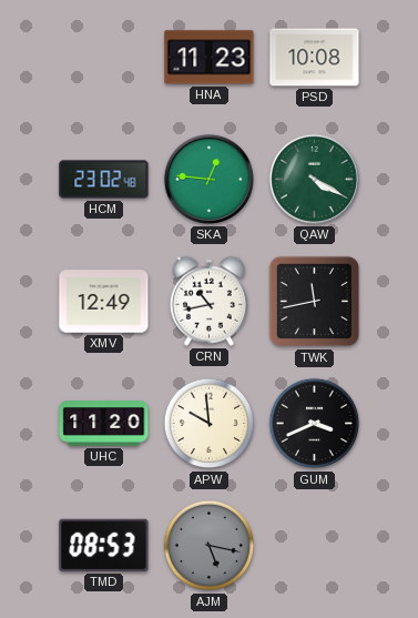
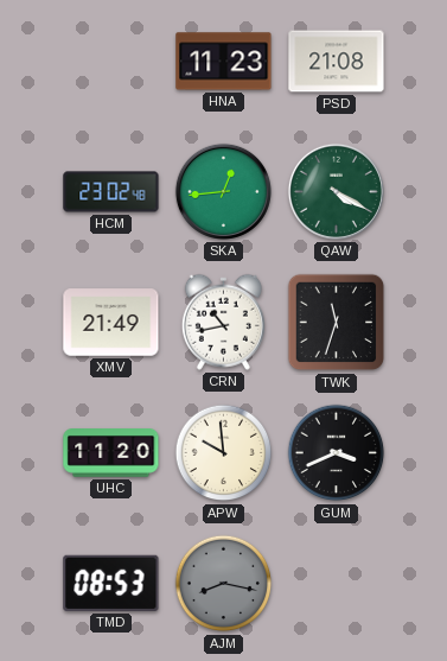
PSD: 10:08 -> 21:08
SKA: 12:46 -> 12:44
XMV: 12:49 -> 21:49
TWK: 11:43 -> 11:33
AJM: 5:17 -> 8:17
